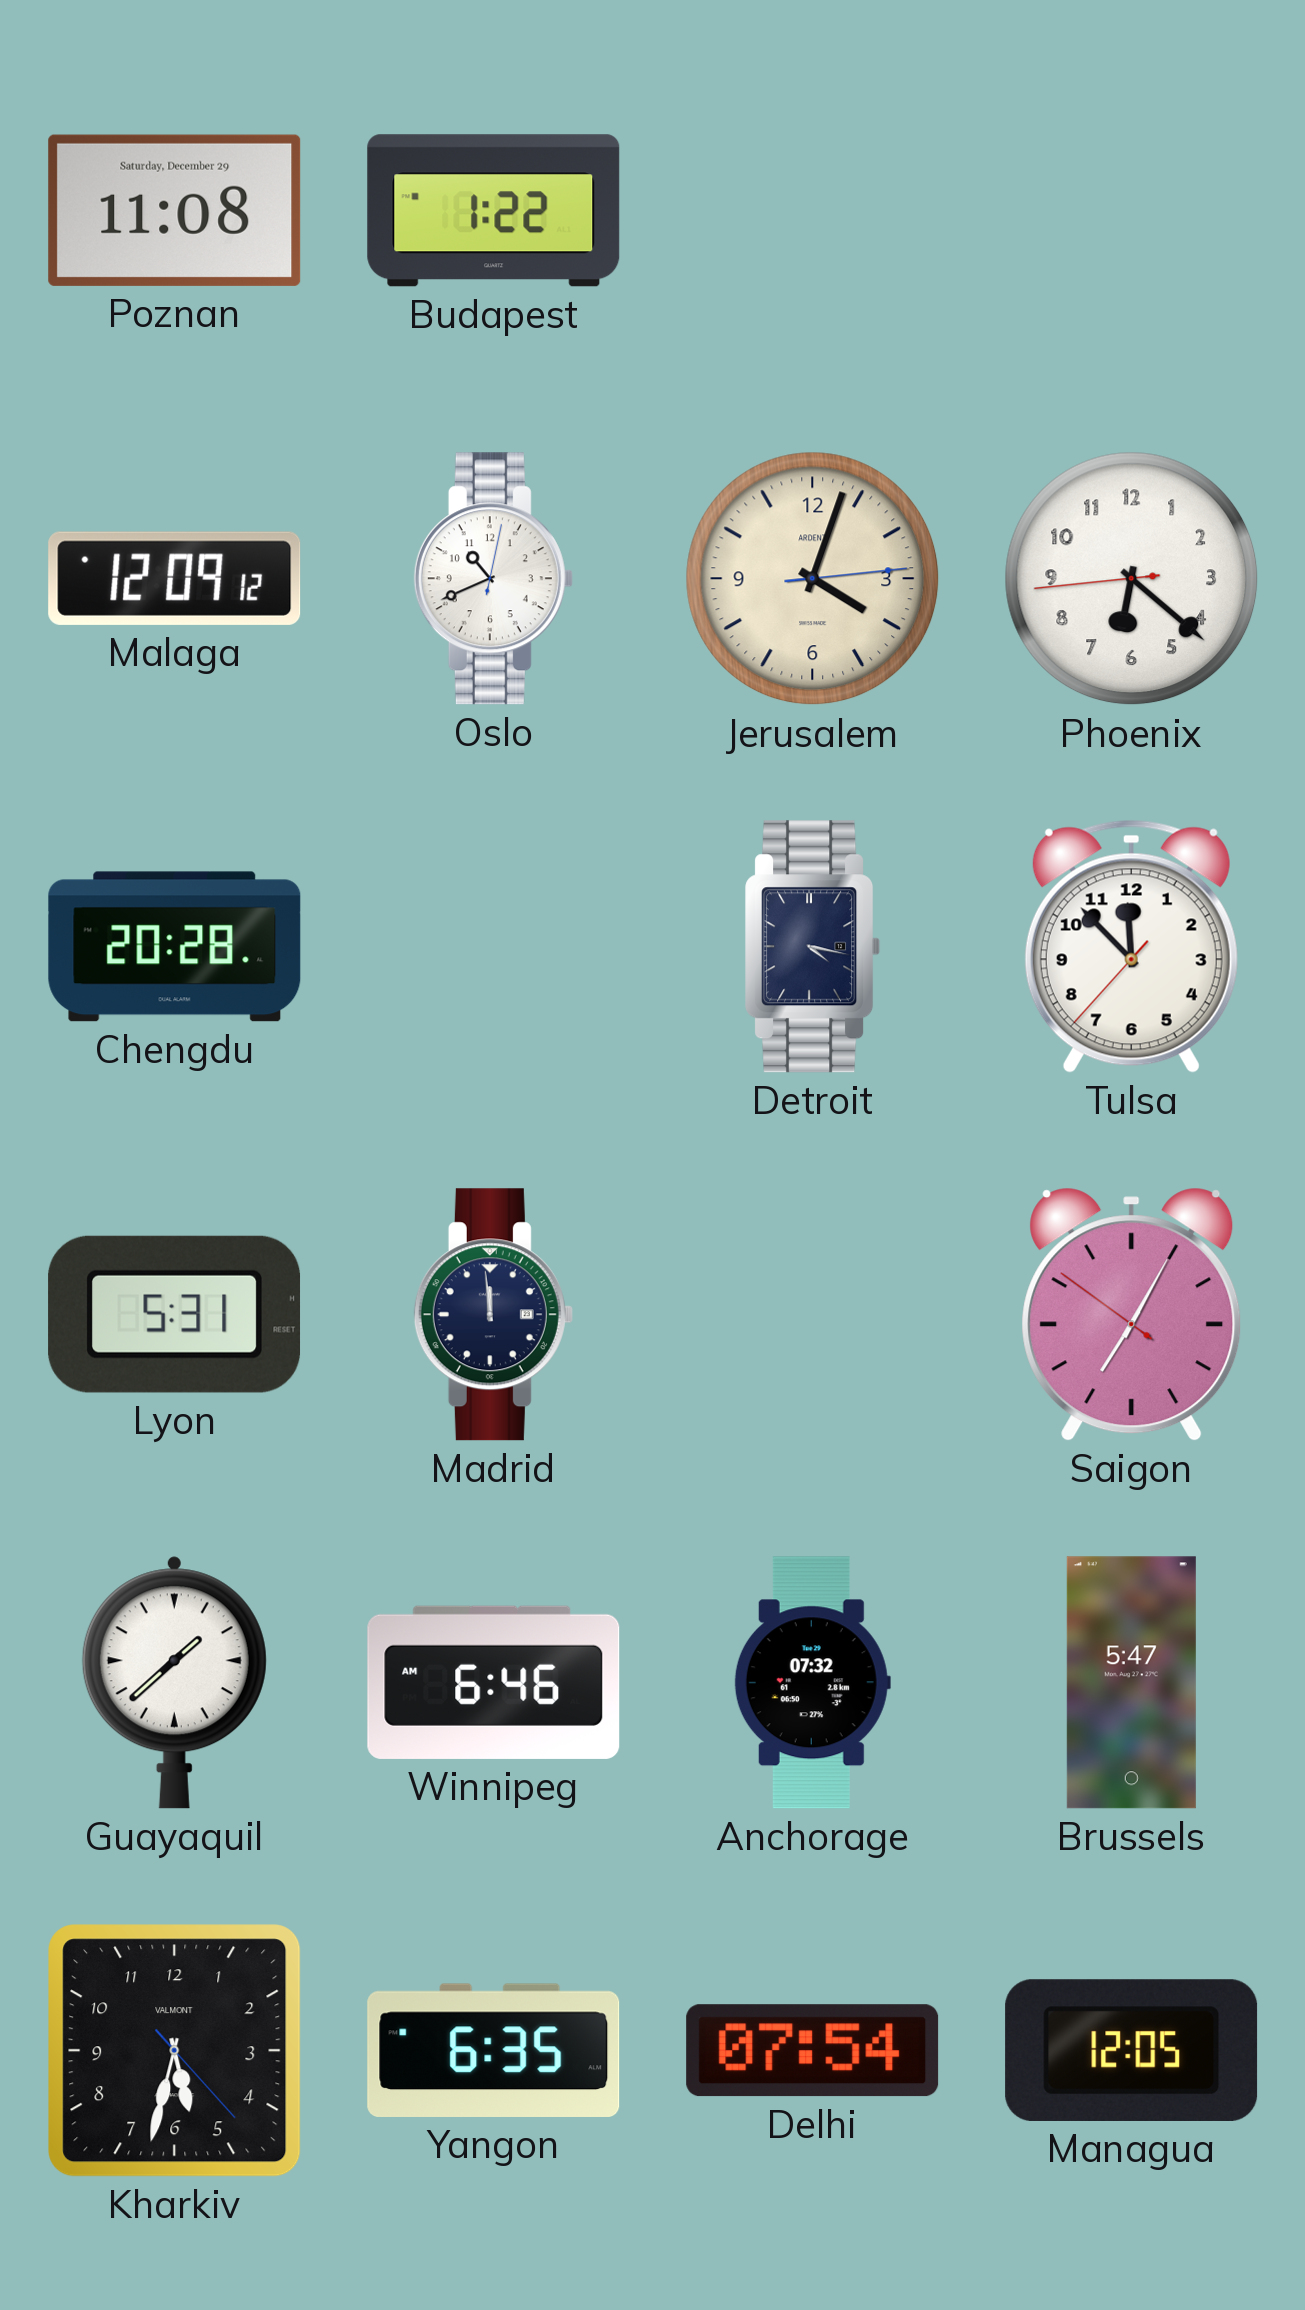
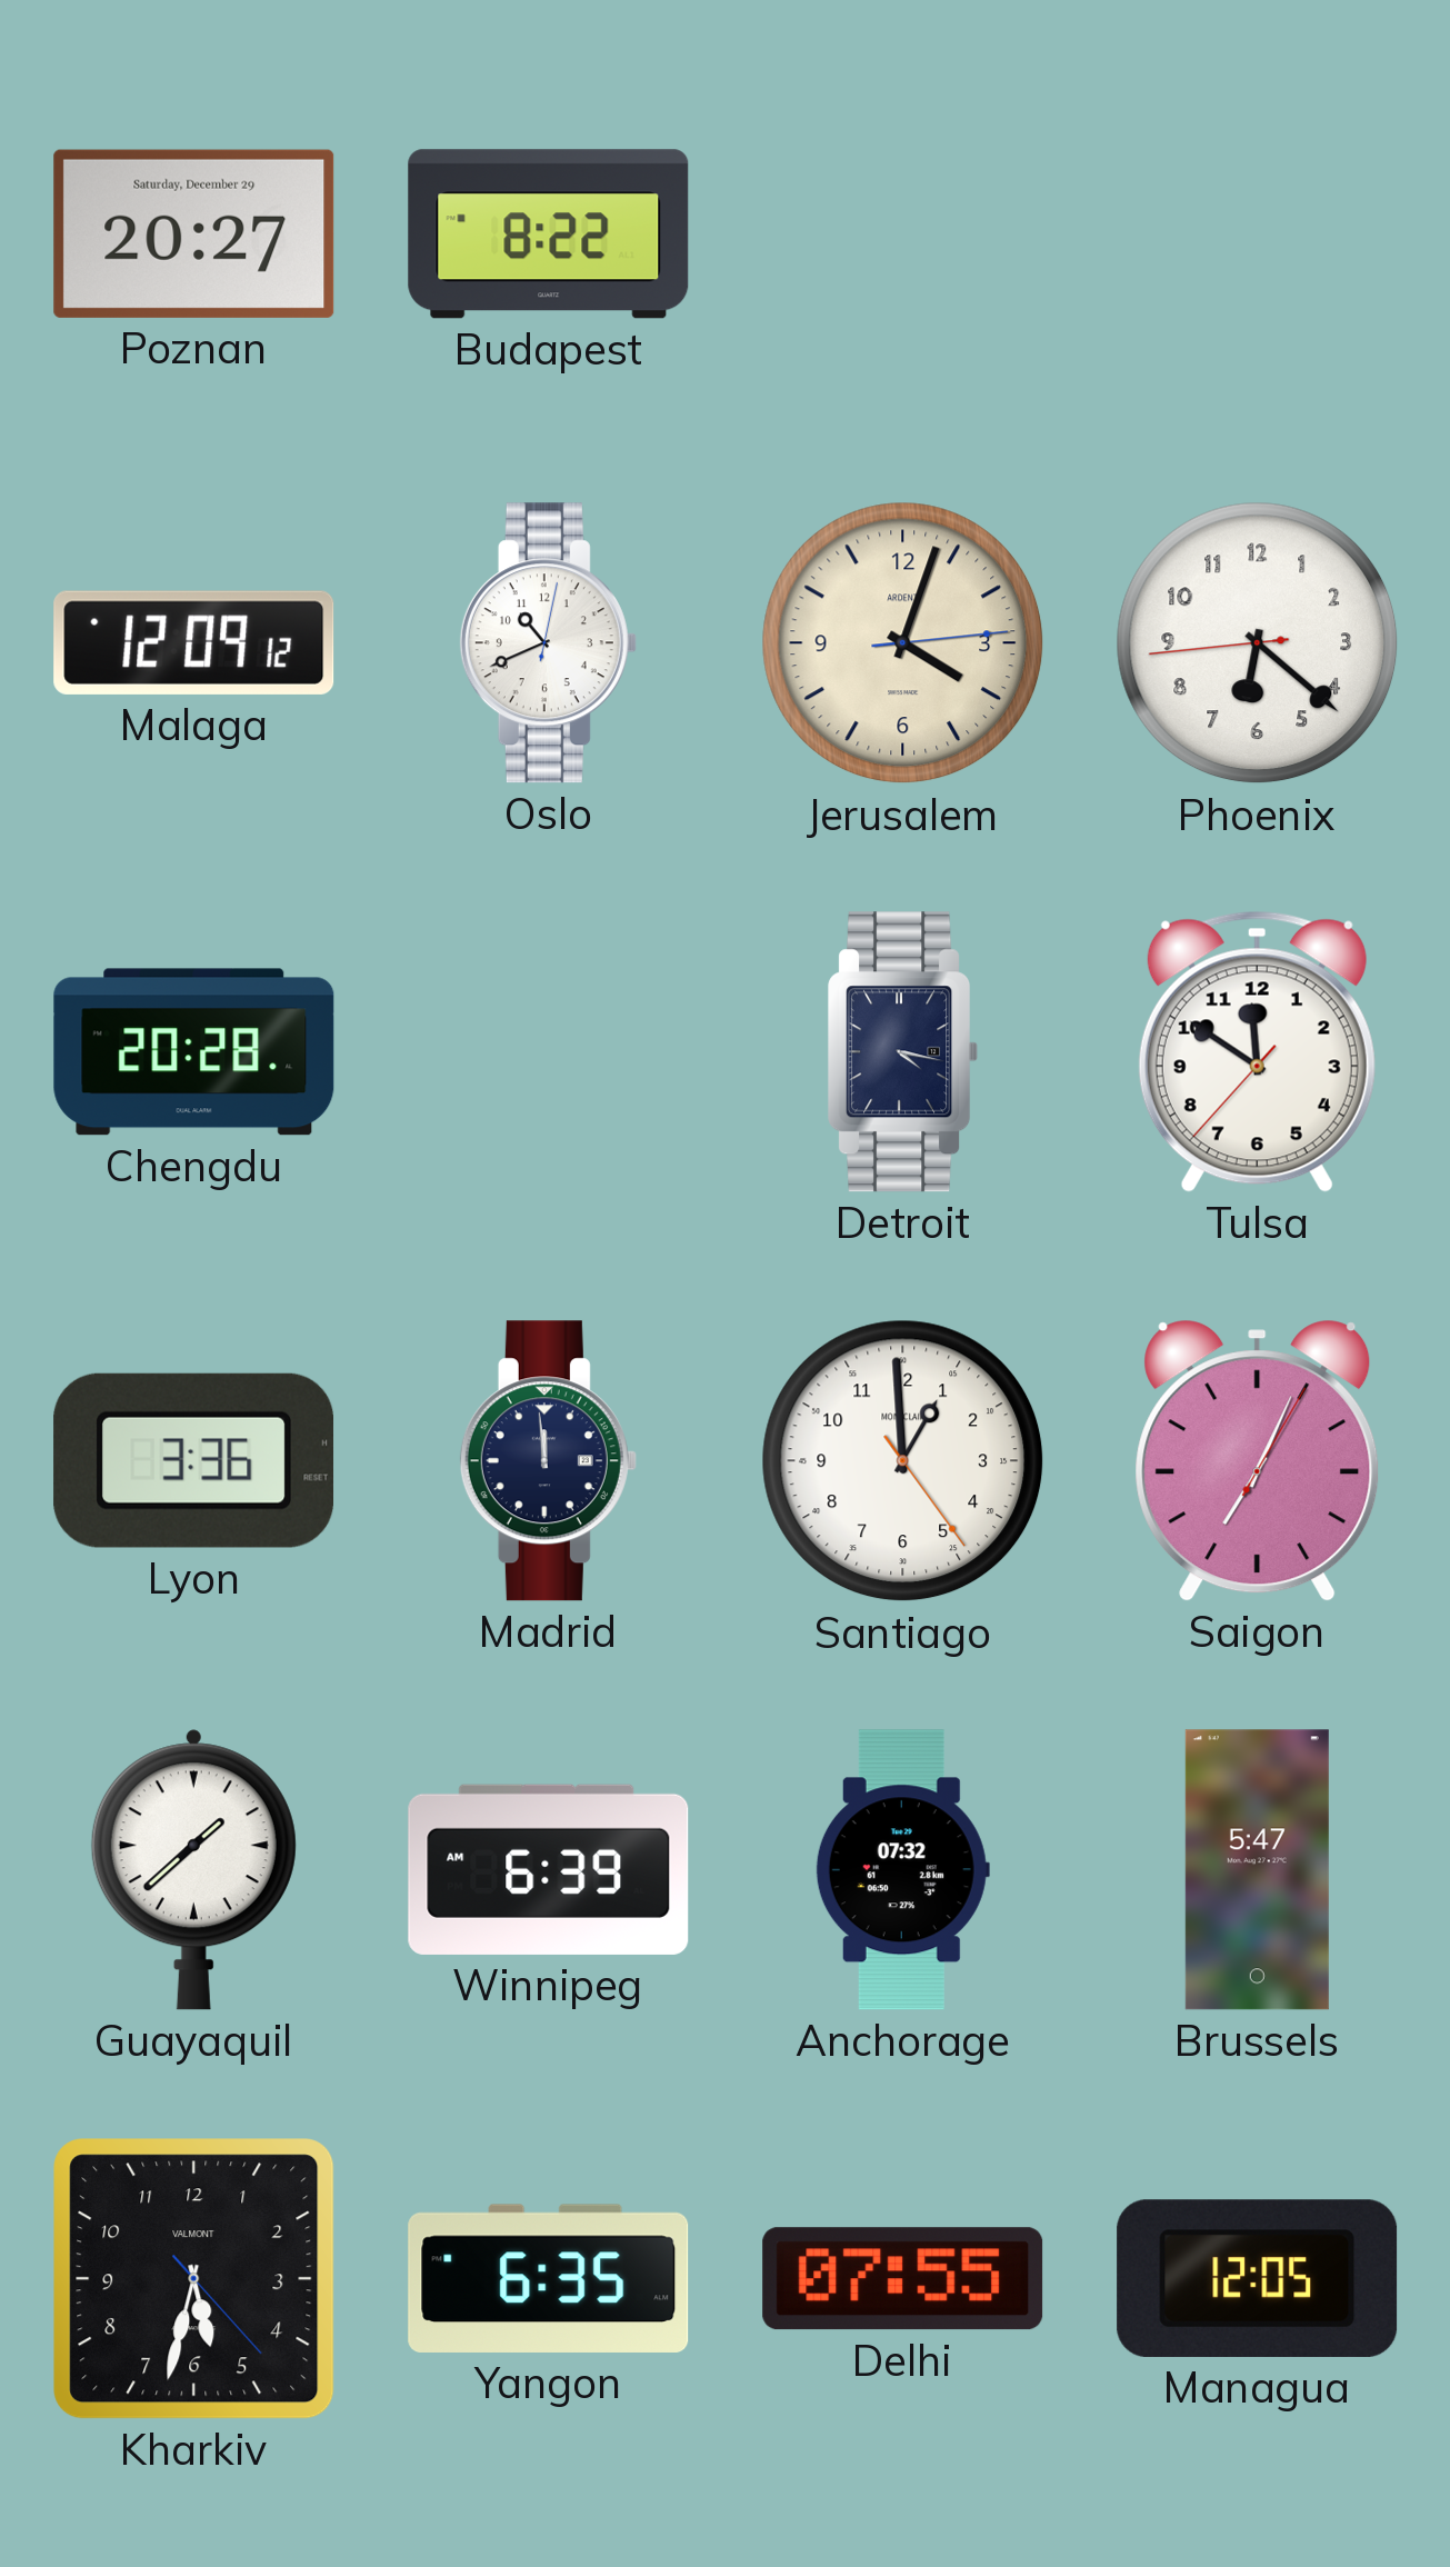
Poznan: 11:08 -> 20:27
Budapest: 1:22 -> 8:22
Tulsa: 11:52 -> 11:50
Lyon: 5:31 -> 3:36
Santiago: none -> 12:59
Saigon: 7:04:51 -> 7:04:05
Winnipeg: 6:46 -> 6:39
Delhi: 07:54 -> 07:55
